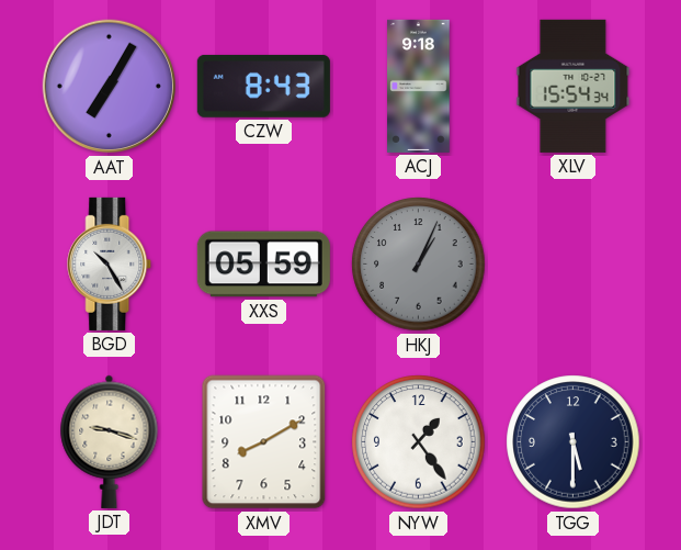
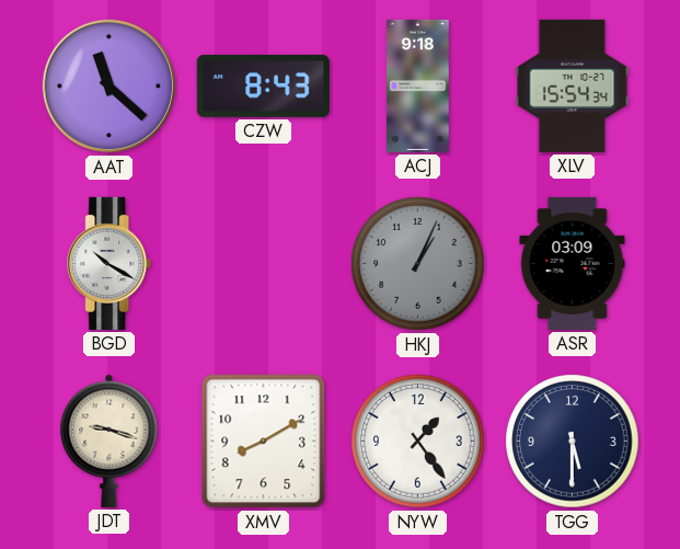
AAT: 7:05 -> 11:22
BGD: 10:25 -> 10:20
XXS: 05:59 -> none
ASR: none -> 03:09
